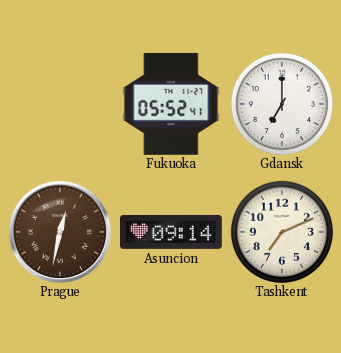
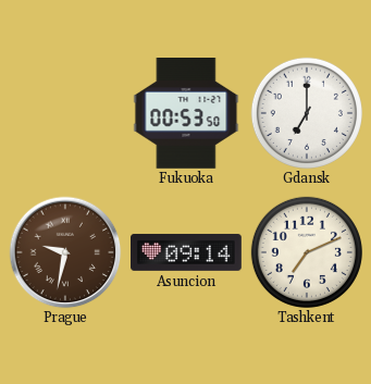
Fukuoka: 05:52 -> 00:53
Prague: 12:32 -> 9:32
